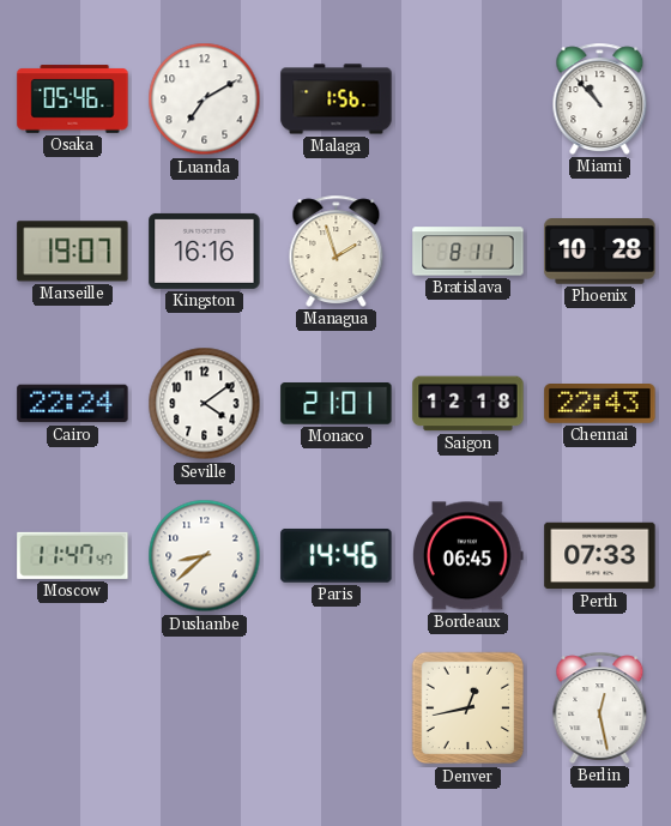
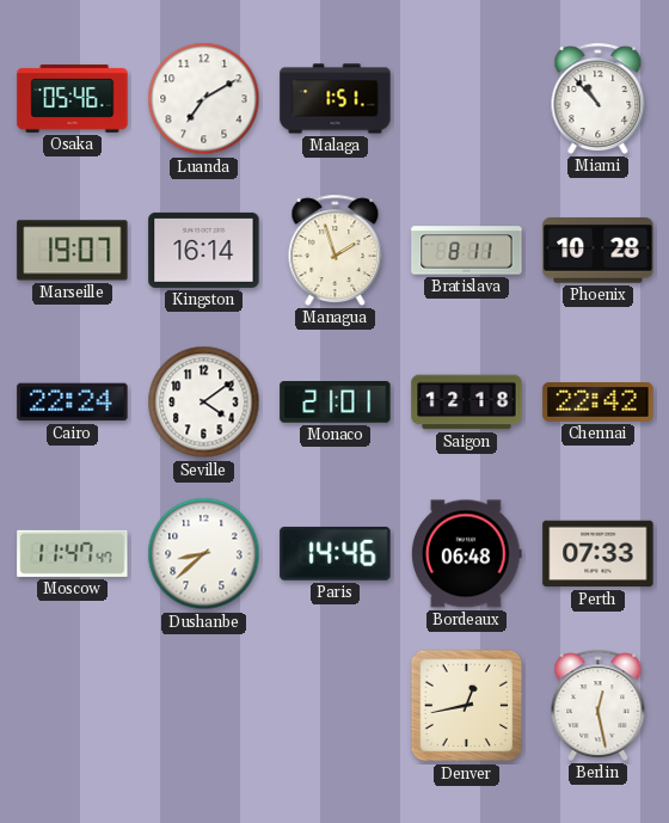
Malaga: 1:56 -> 1:51
Kingston: 16:16 -> 16:14
Chennai: 22:43 -> 22:42
Bordeaux: 06:45 -> 06:48
